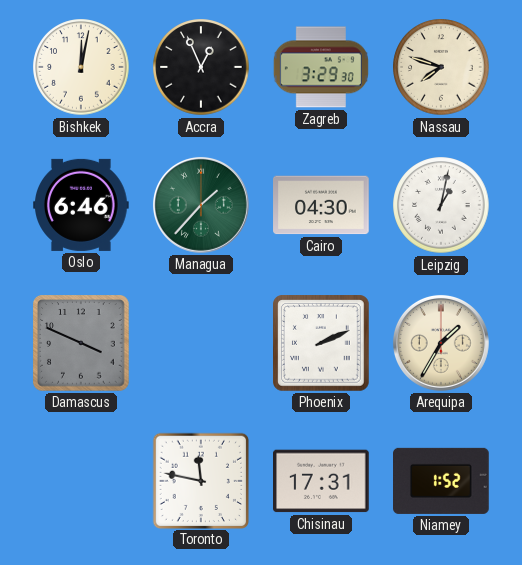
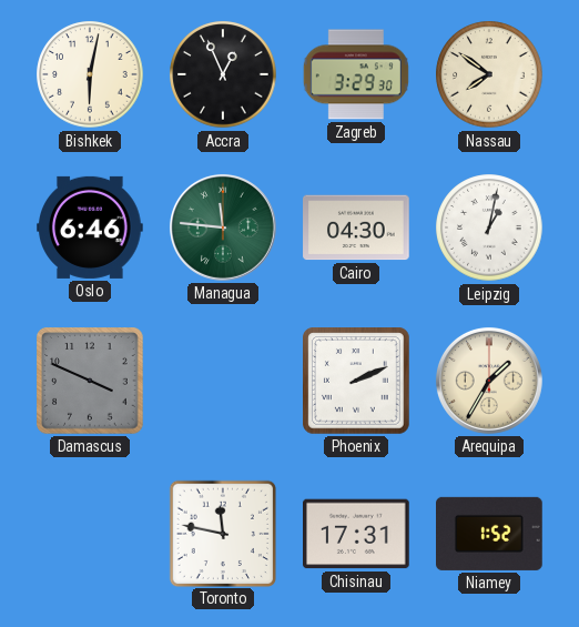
Bishkek: 12:02 -> 6:02
Nassau: 7:48 -> 7:51
Managua: 1:37 -> 11:46
